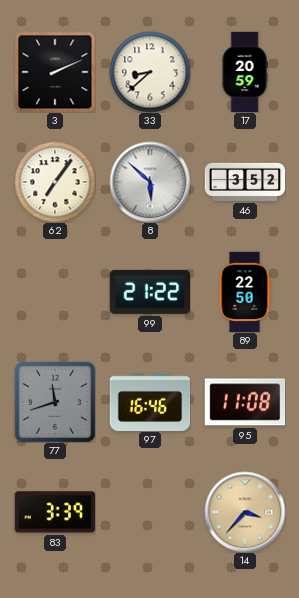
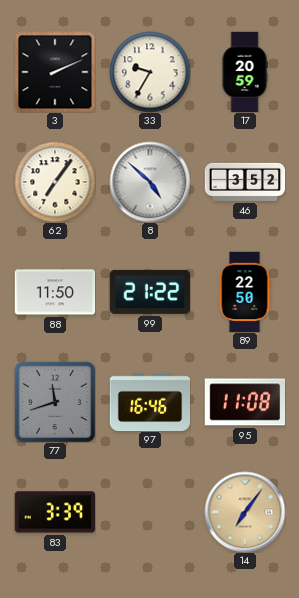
33: 8:38 -> 9:35
8: 5:52 -> 4:52
88: none -> 11:50
14: 3:37 -> 7:06
